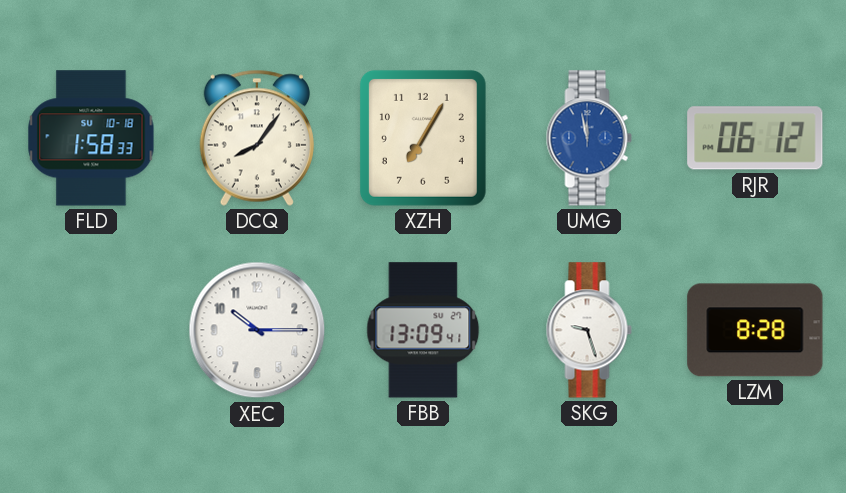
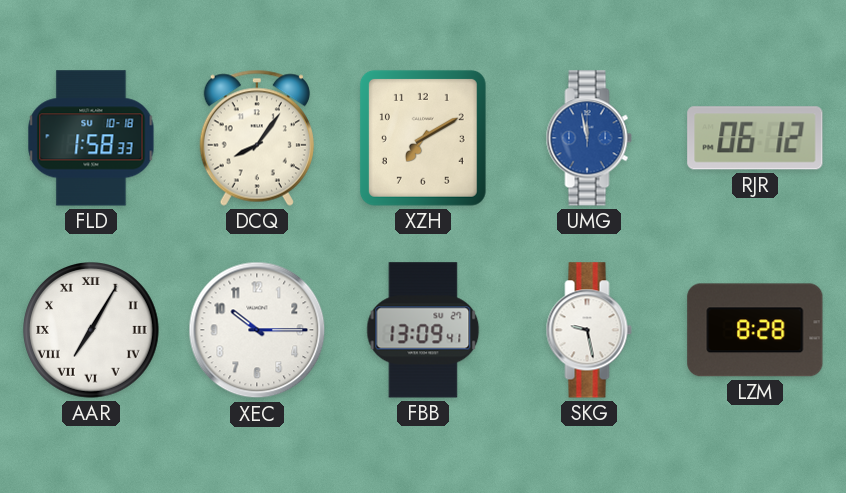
XZH: 7:05 -> 7:10
AAR: none -> 7:05
SKG: 9:27 -> 9:28
